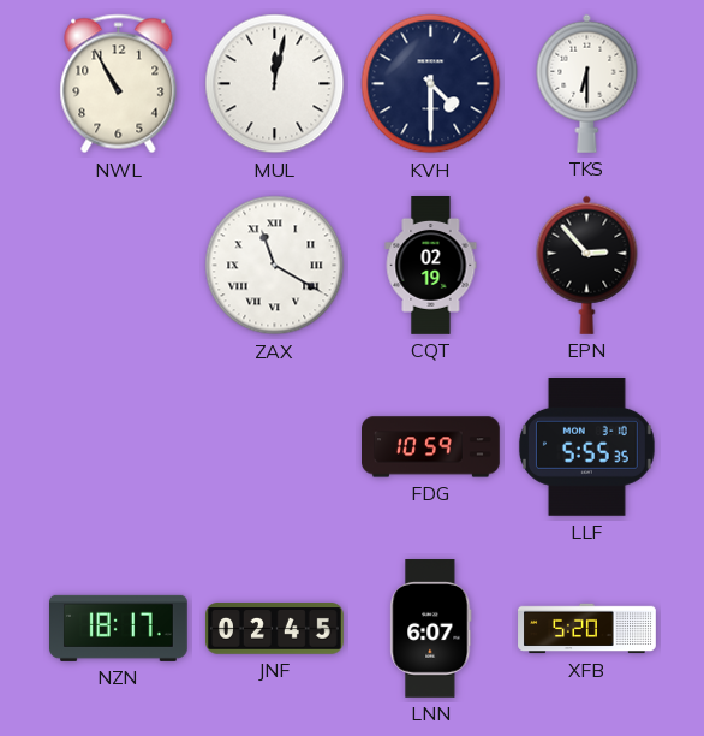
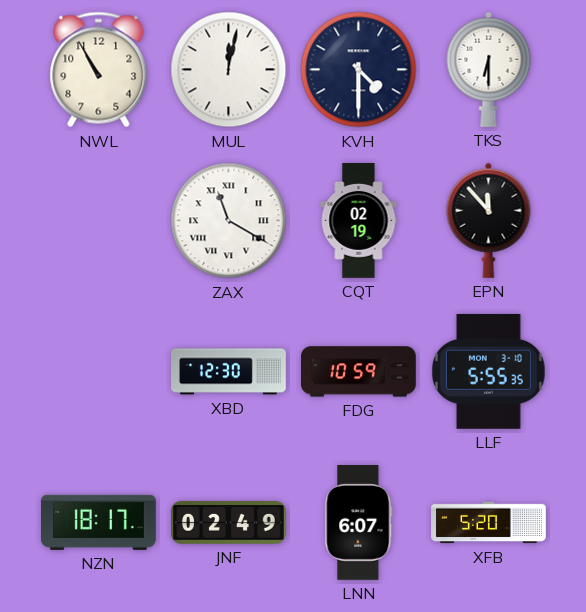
EPN: 2:53 -> 11:53
XBD: none -> 12:30
JNF: 02:45 -> 02:49
